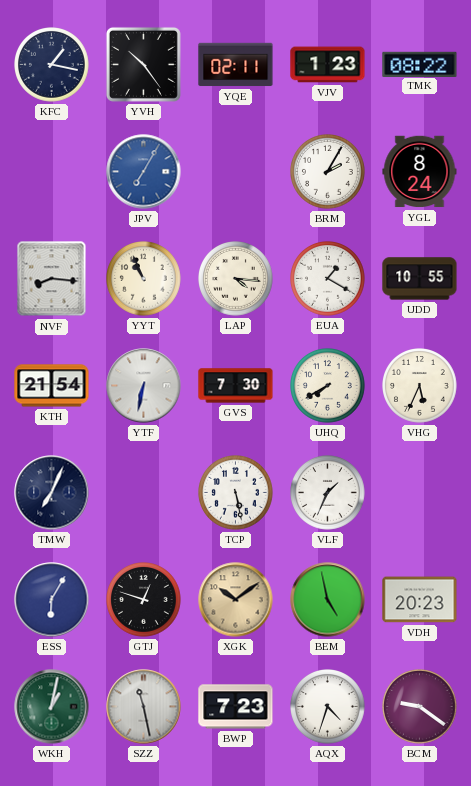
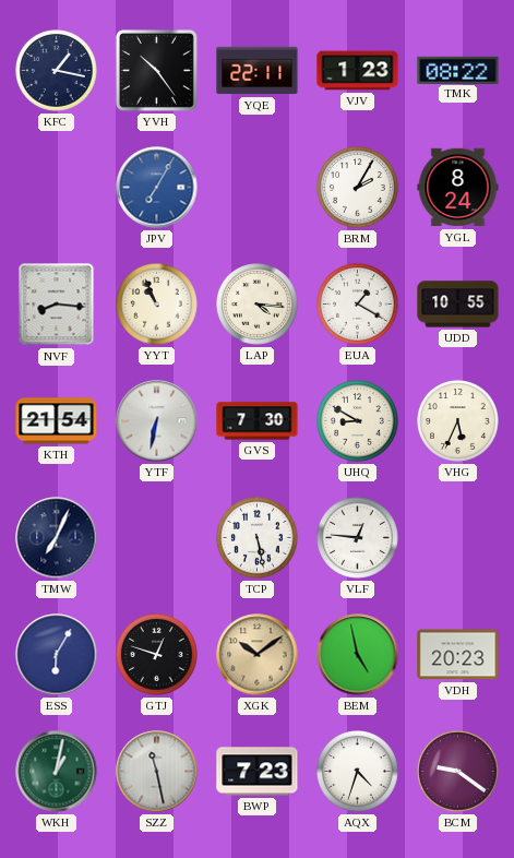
YQE: 02:11 -> 22:11
UHQ: 7:40 -> 8:50
VLF: 1:34 -> 12:46
